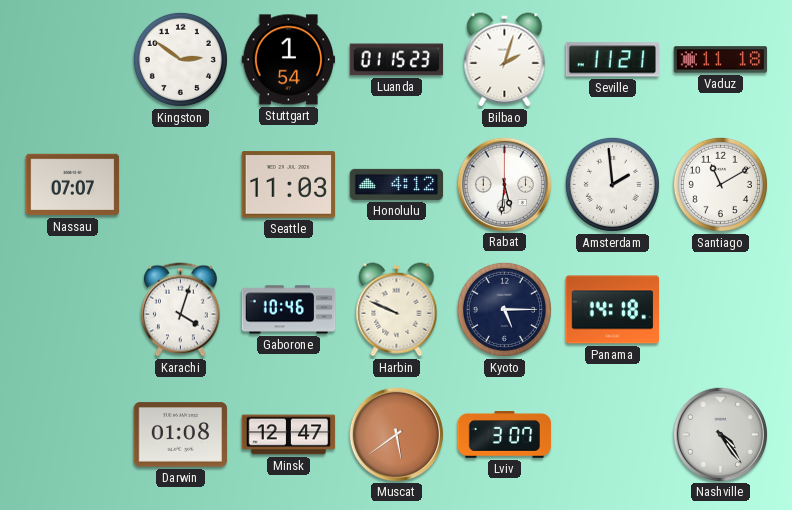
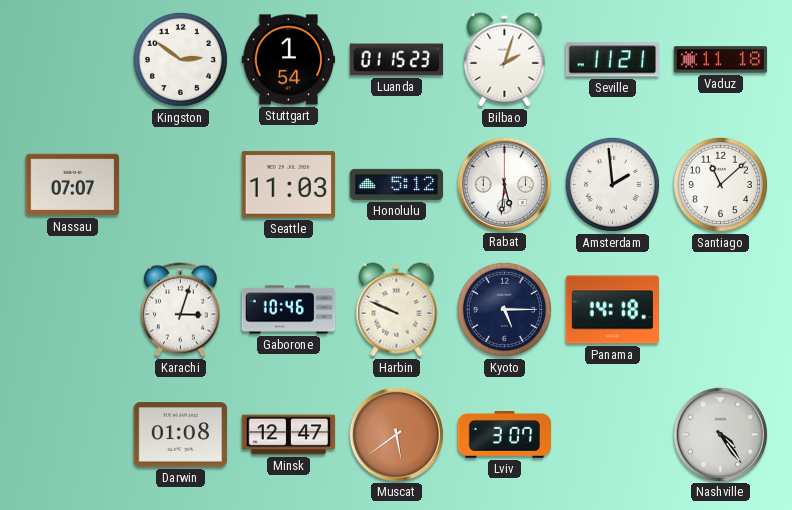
Honolulu: 4:12 -> 5:12
Santiago: 11:10 -> 11:08
Karachi: 4:03 -> 3:03
